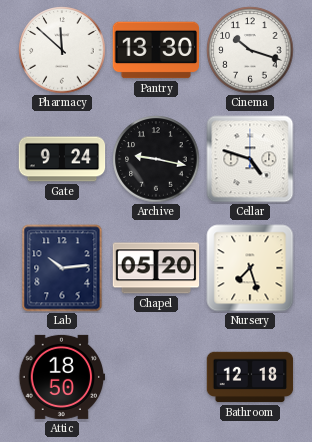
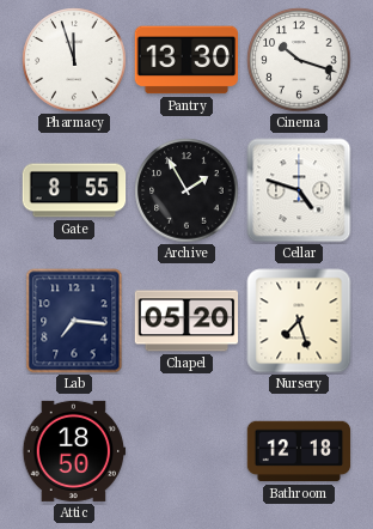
Pharmacy: 11:52 -> 11:57
Gate: 9:24 -> 8:55
Archive: 9:17 -> 1:55
Lab: 10:14 -> 7:16
